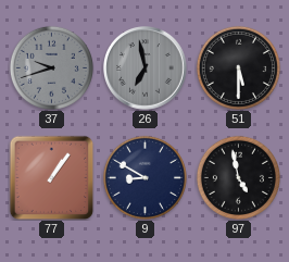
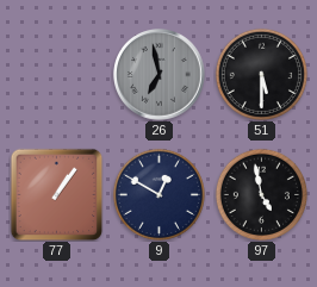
37: 9:42 -> none
9: 8:50 -> 12:50
